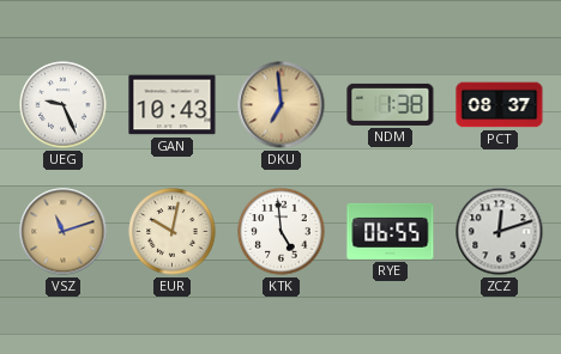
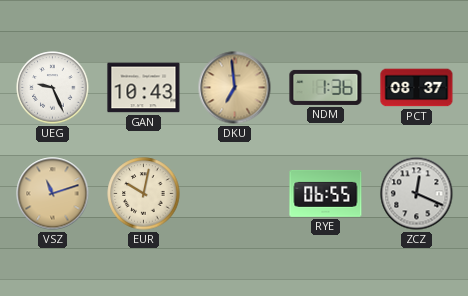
NDM: 1:38 -> 1:36
KTK: 4:59 -> none
ZCZ: 12:12 -> 12:19
